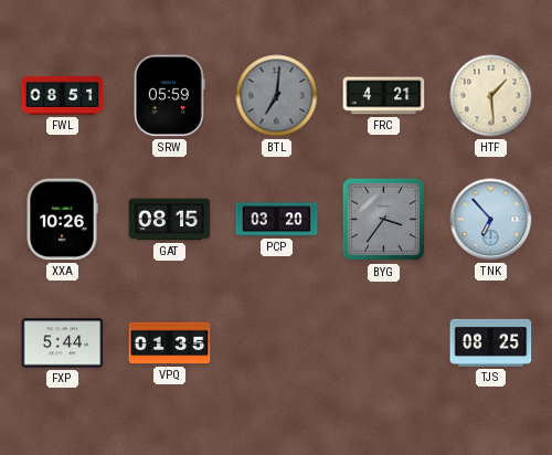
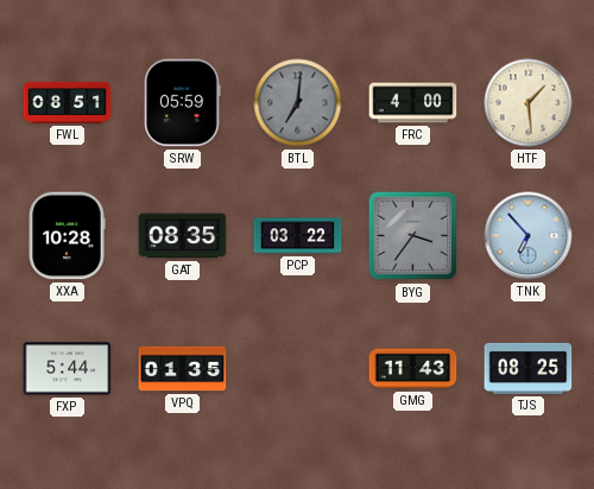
FRC: 4:21 -> 4:00
XXA: 10:26 -> 10:28
GAT: 08:15 -> 08:35
PCP: 03:20 -> 03:22
GMG: none -> 11:43
